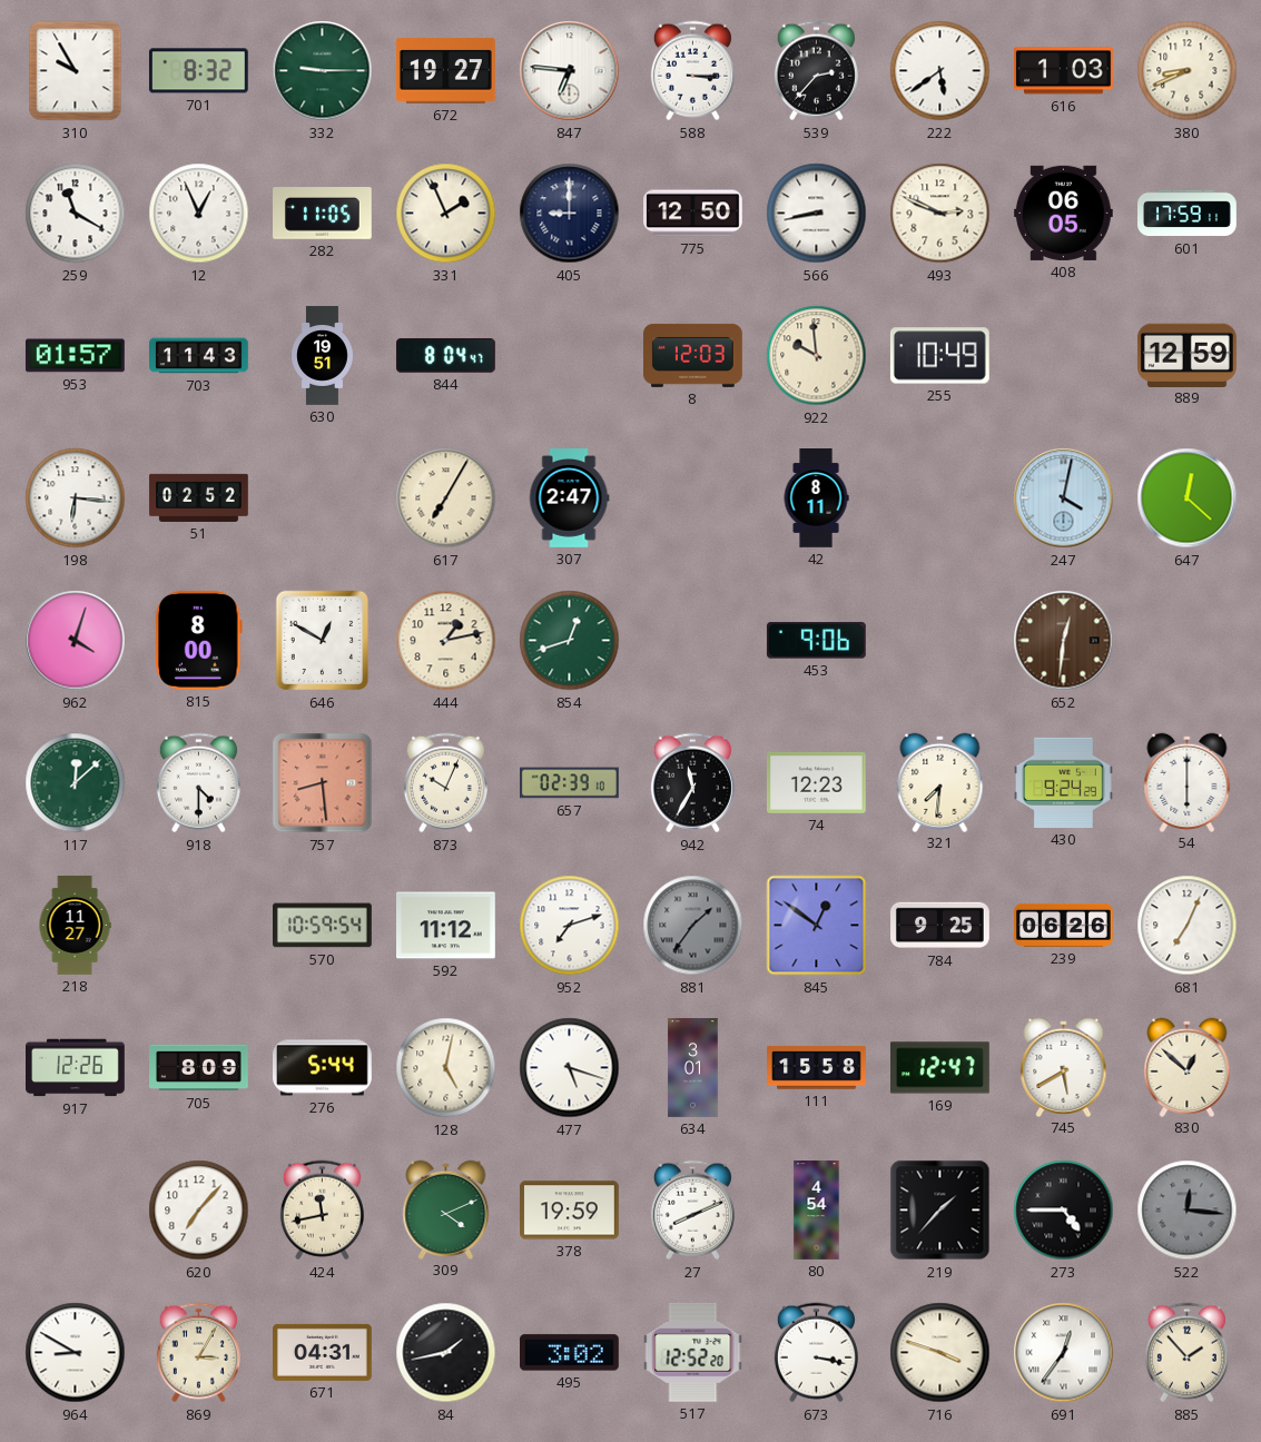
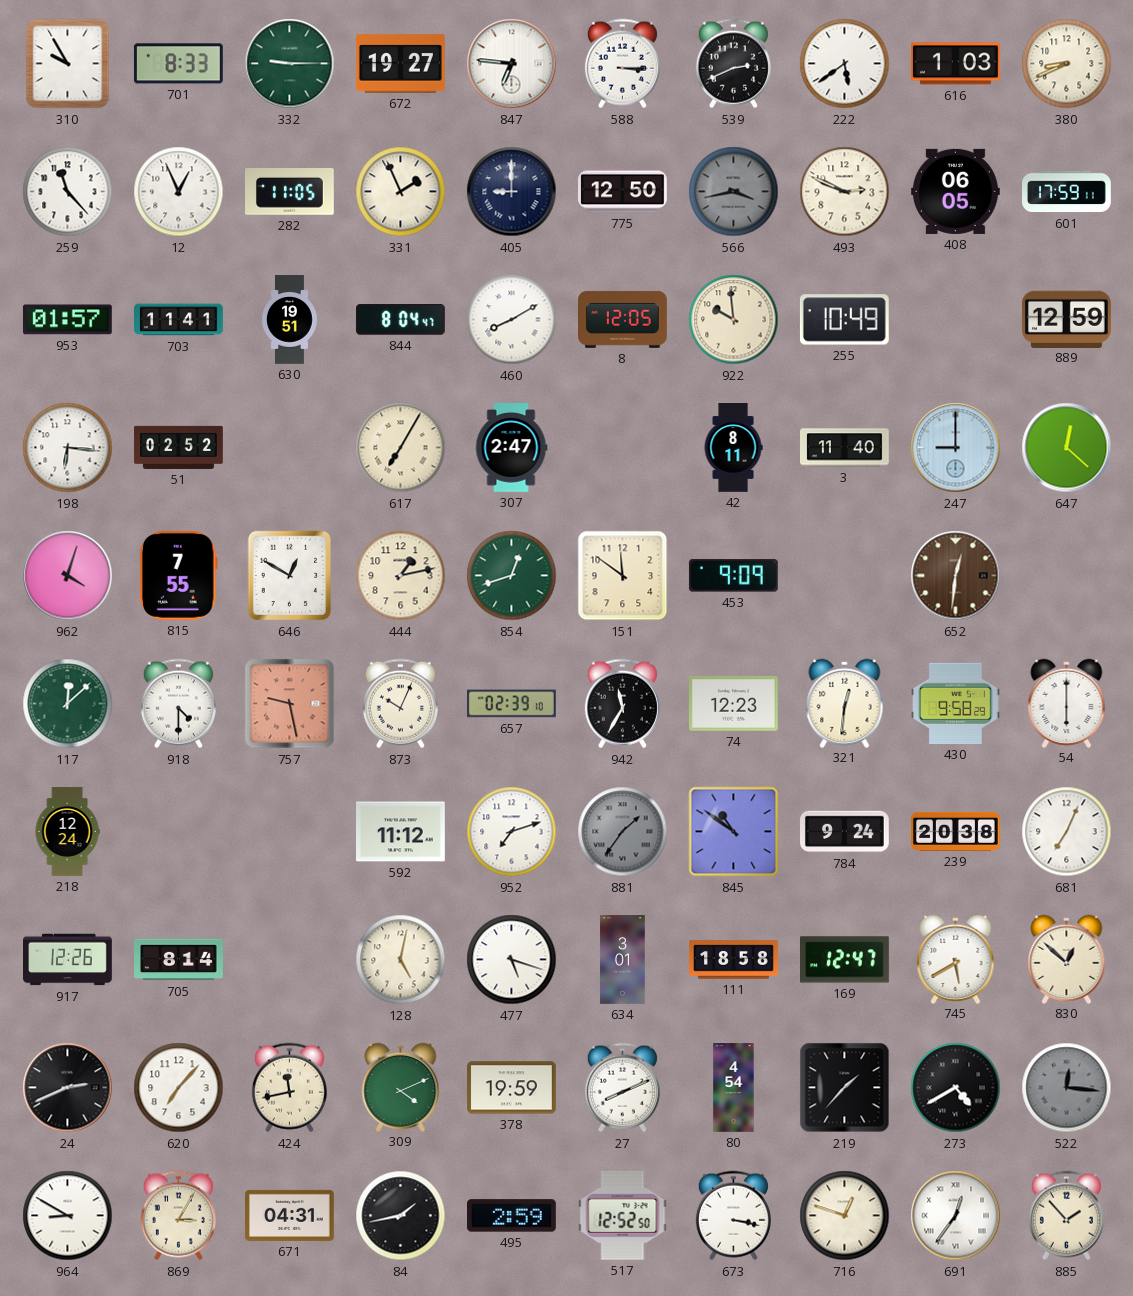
701: 8:32 -> 8:33
539: 2:37 -> 2:41
259: 11:20 -> 11:23
566: 8:43 -> 3:43
566 dial: white -> grey
703: 11:43 -> 11:41
460: none -> 8:10
8: 12:03 -> 12:05
3: none -> 11:40
247: 4:02 -> 9:00
815: 8:00 -> 7:55
151: none -> 11:51
453: 9:06 -> 9:09
757: 8:29 -> 9:28
321: 7:31 -> 12:31
430: 9:24 -> 9:58
218: 11:27 -> 12:24
570: 10:59 -> none
845: 12:51 -> 10:51
784: 9:25 -> 9:24
239: 06:26 -> 20:38
705: 8:09 -> 8:14
276: 5:44 -> none
111: 15:58 -> 18:58
24: none -> 2:41
273: 4:45 -> 4:40
495: 3:02 -> 2:59
517: 12:52:20 -> 12:52:50
716: 3:48 -> 12:48
